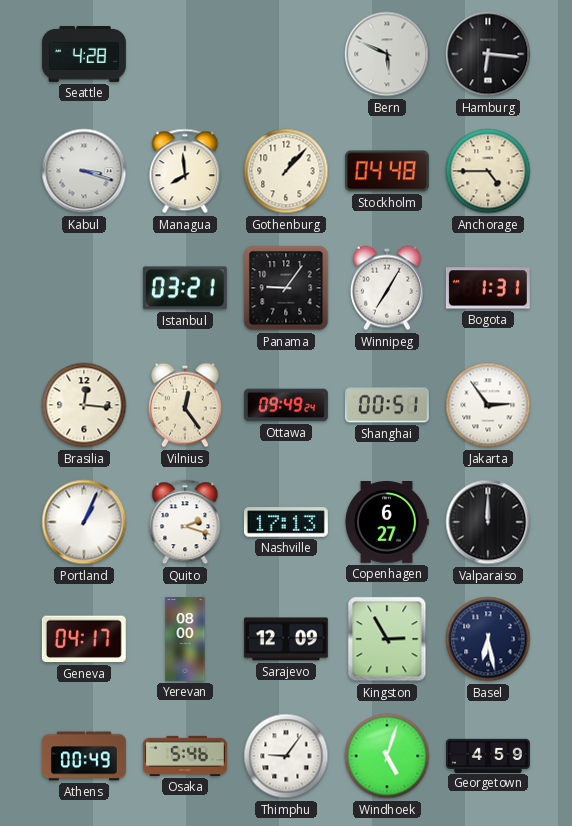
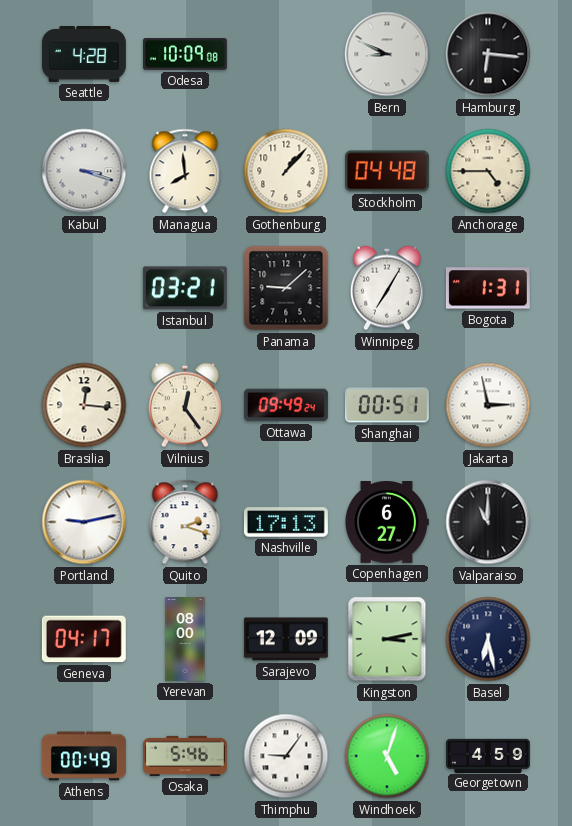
Odesa: none -> 10:09
Bern: 5:49 -> 8:49
Panama: 9:06 -> 9:08
Jakarta: 2:54 -> 2:58
Portland: 1:04 -> 9:13
Valparaiso: 12:00 -> 11:00
Kingston: 2:55 -> 3:13
